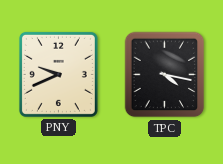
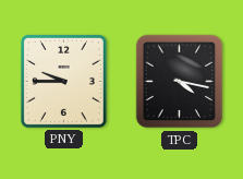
PNY: 9:41 -> 9:45
